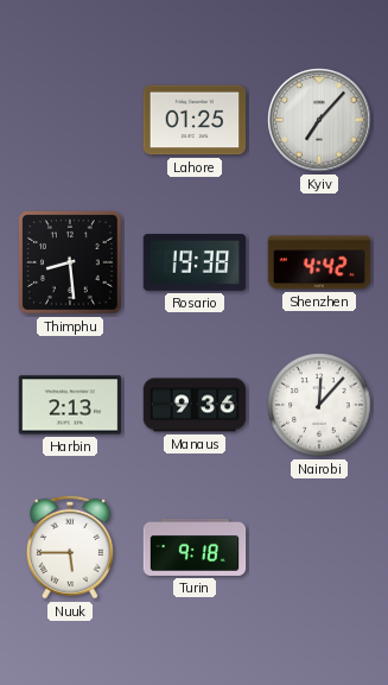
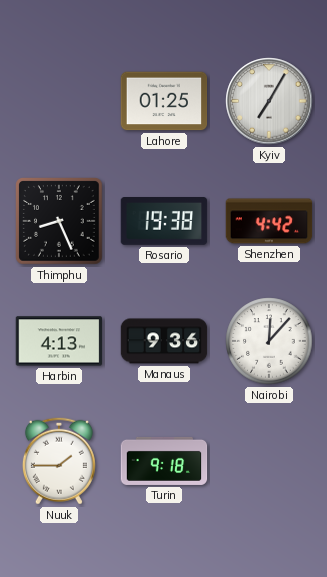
Kyiv: 7:07 -> 7:05
Thimphu: 8:29 -> 8:26
Harbin: 2:13 -> 4:13
Nuuk: 5:45 -> 1:45
